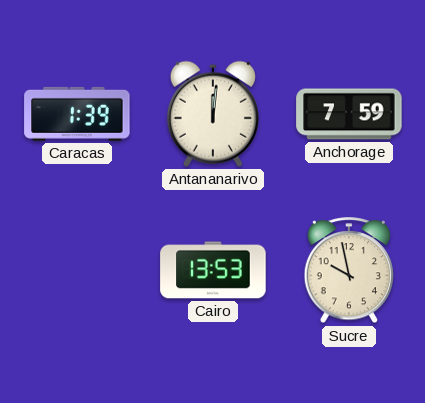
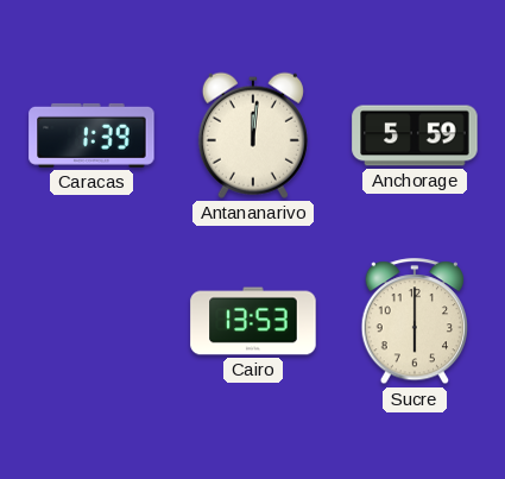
Anchorage: 7:59 -> 5:59
Sucre: 9:58 -> 6:00
